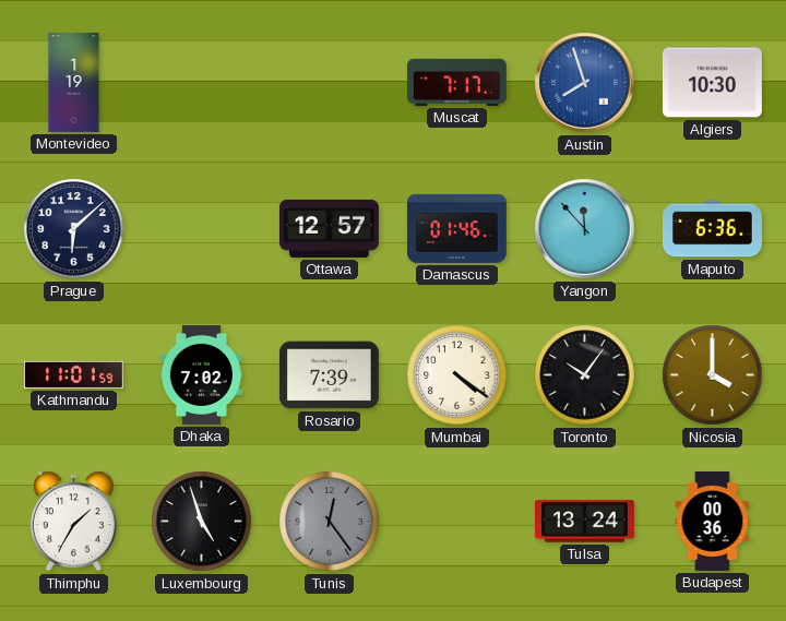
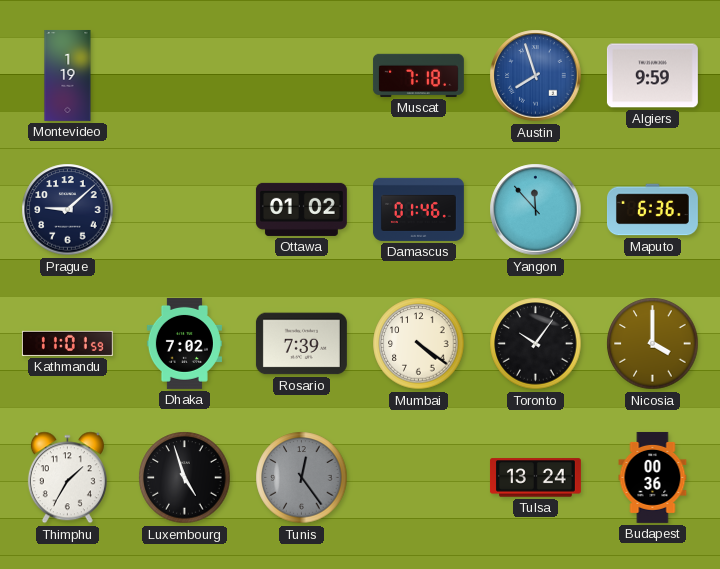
Muscat: 7:17 -> 7:18
Algiers: 10:30 -> 9:59
Prague: 6:08 -> 9:08
Ottawa: 12:57 -> 01:02
